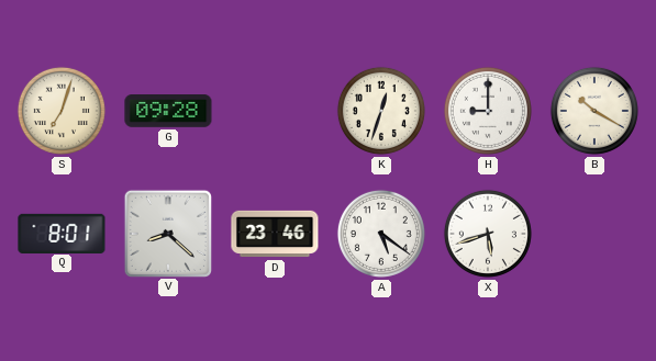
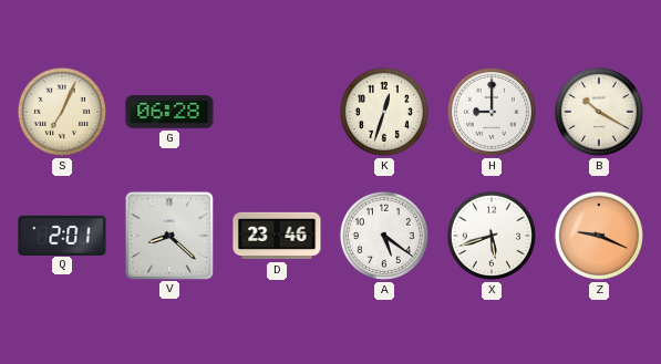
S: 7:03 -> 7:04
G: 09:28 -> 06:28
Q: 8:01 -> 2:01
Z: none -> 9:19
